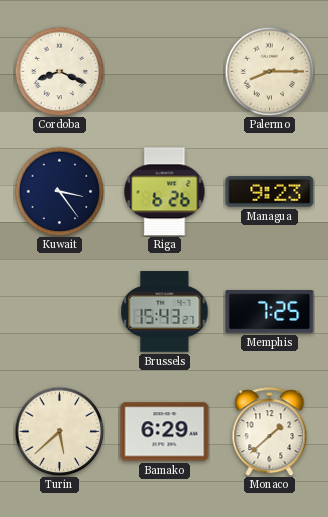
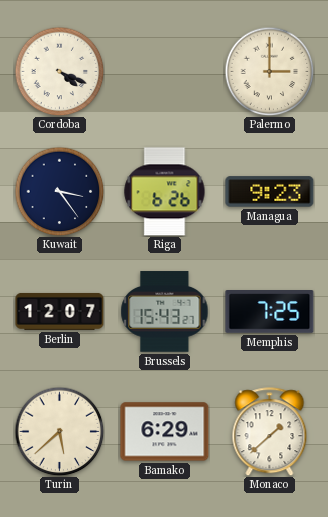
Cordoba: 8:19 -> 4:19
Palermo: 8:15 -> 3:00
Berlin: none -> 12:07
